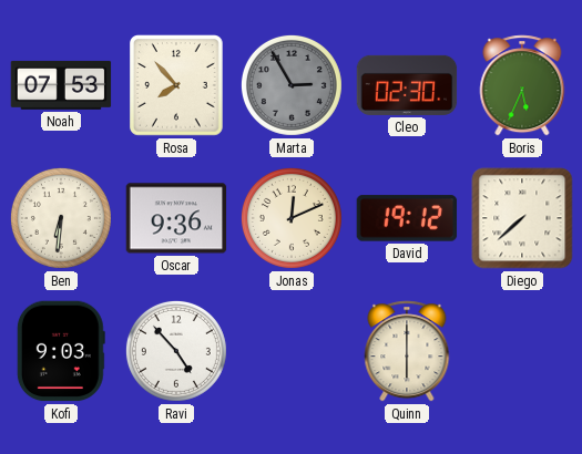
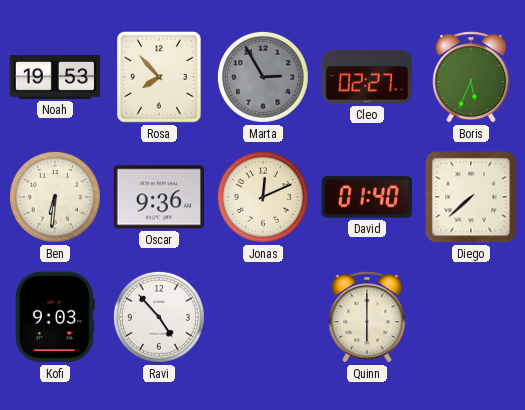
Noah: 07:53 -> 19:53
Cleo: 02:30 -> 02:27
David: 19:12 -> 01:40
